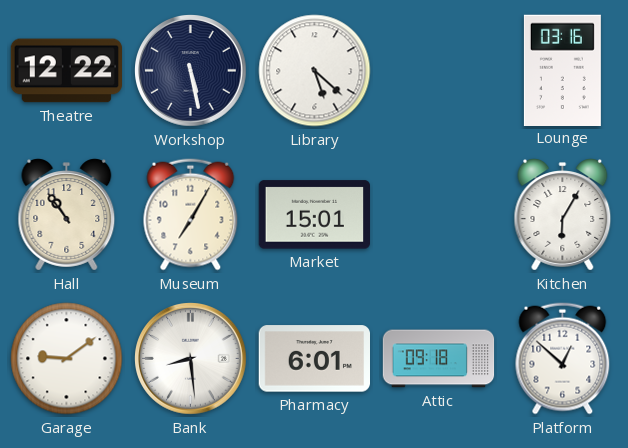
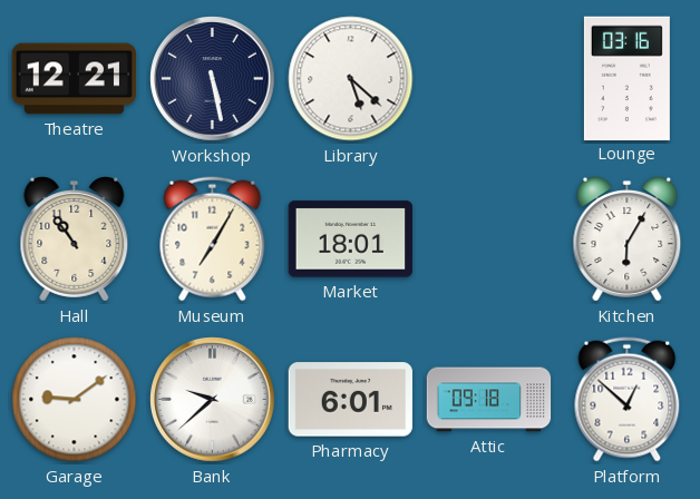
Theatre: 12:22 -> 12:21
Market: 15:01 -> 18:01
Bank: 8:29 -> 9:38
